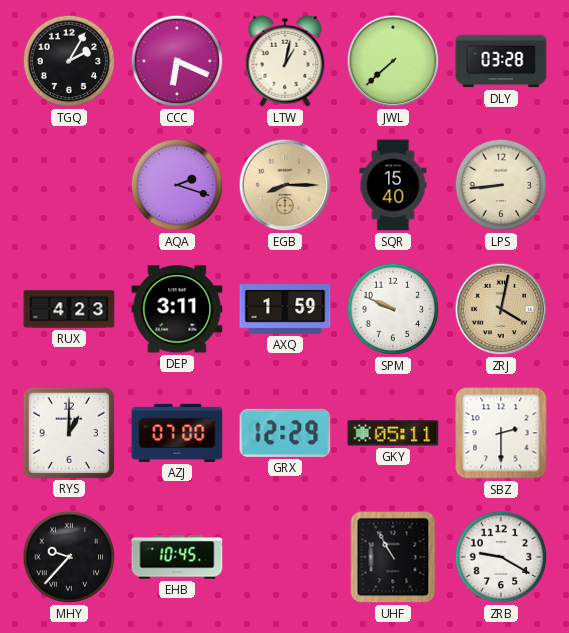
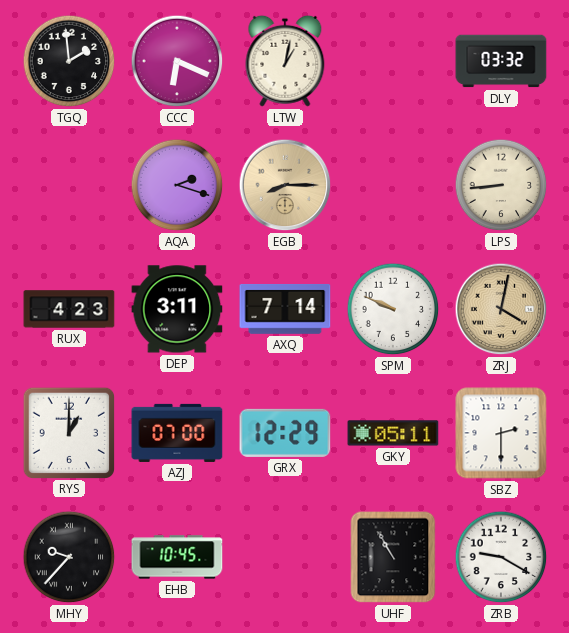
TGQ: 2:05 -> 1:59
JWL: 7:38 -> none
DLY: 03:28 -> 03:32
SQR: 15:40 -> none
AXQ: 1:59 -> 7:14
